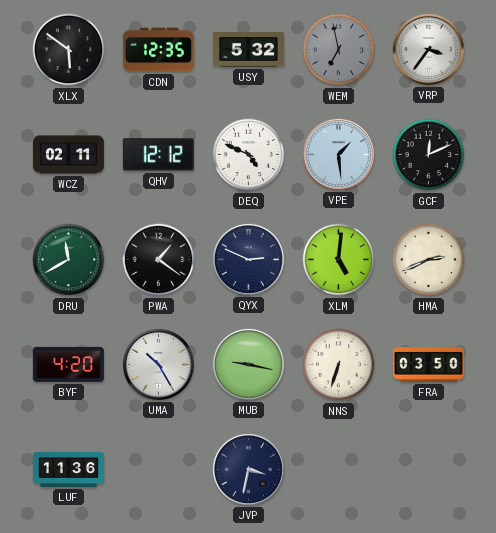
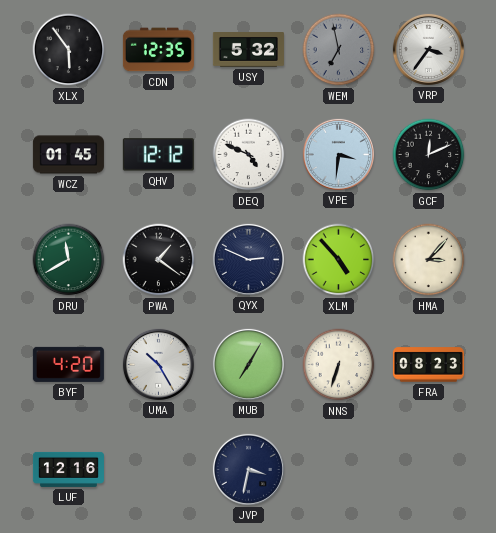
XLX: 5:51 -> 5:54
WCZ: 02:11 -> 01:45
VPE: 1:29 -> 3:31
XLM: 5:01 -> 4:53
HMA: 2:41 -> 3:07
MUB: 9:17 -> 7:05
FRA: 03:50 -> 08:23
LUF: 11:36 -> 12:16
